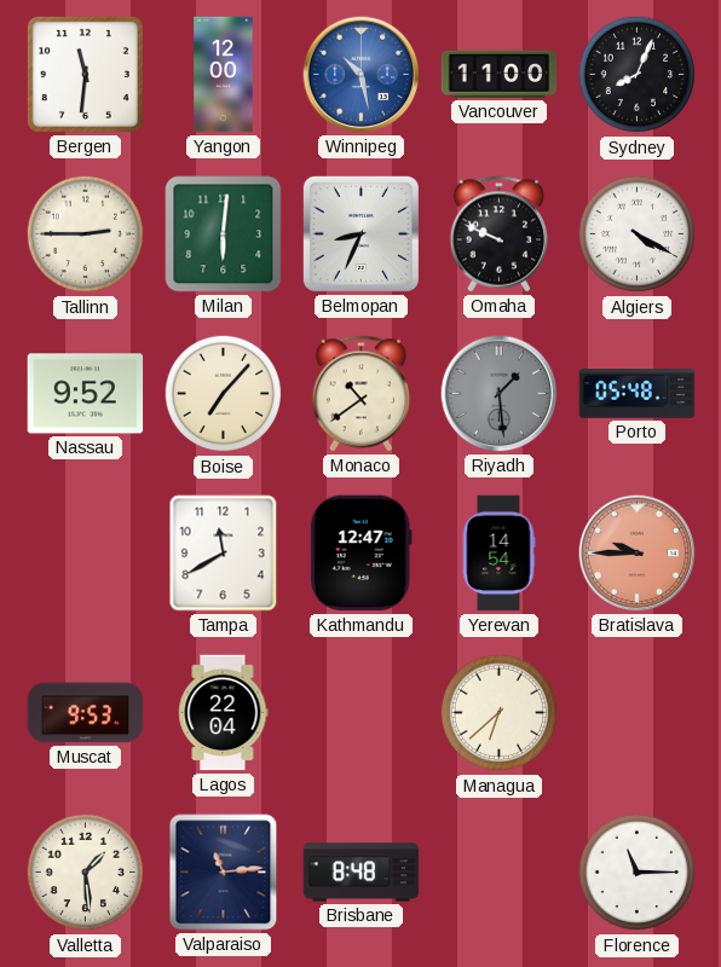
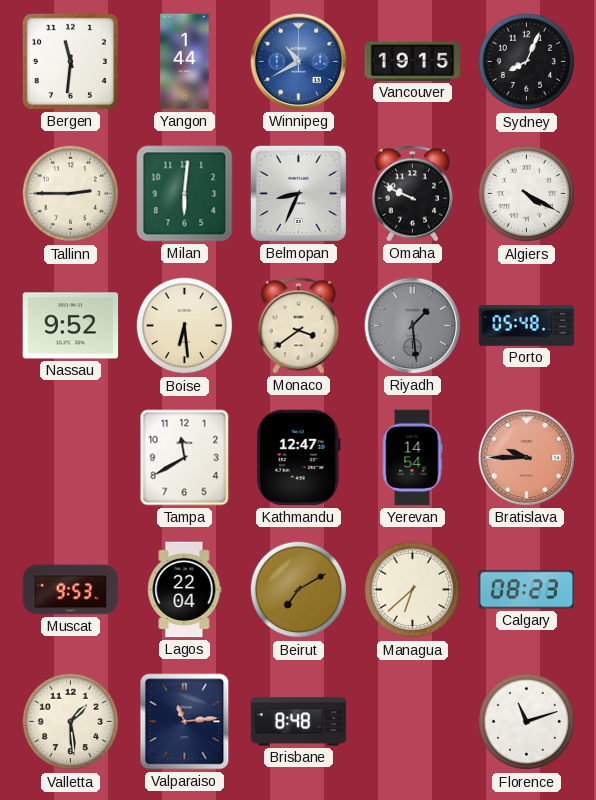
Yangon: 12:00 -> 1:44
Winnipeg: 10:28 -> 10:40
Vancouver: 11:00 -> 19:15
Boise: 7:07 -> 6:29
Monaco: 10:39 -> 3:39
Beirut: none -> 7:10
Calgary: none -> 08:23
Florence: 11:15 -> 11:12
